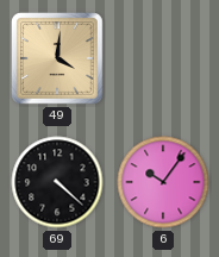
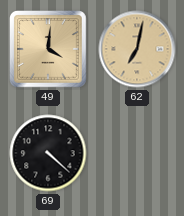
62: none -> 7:02
6: 10:06 -> none
